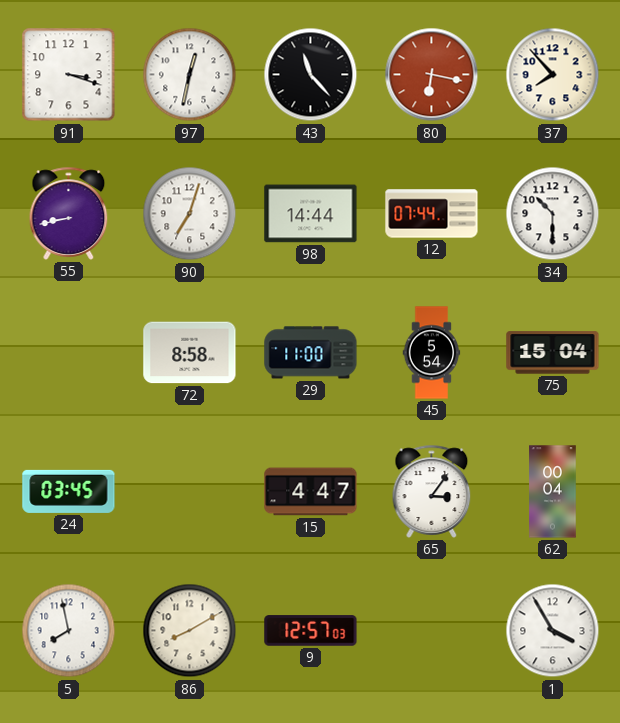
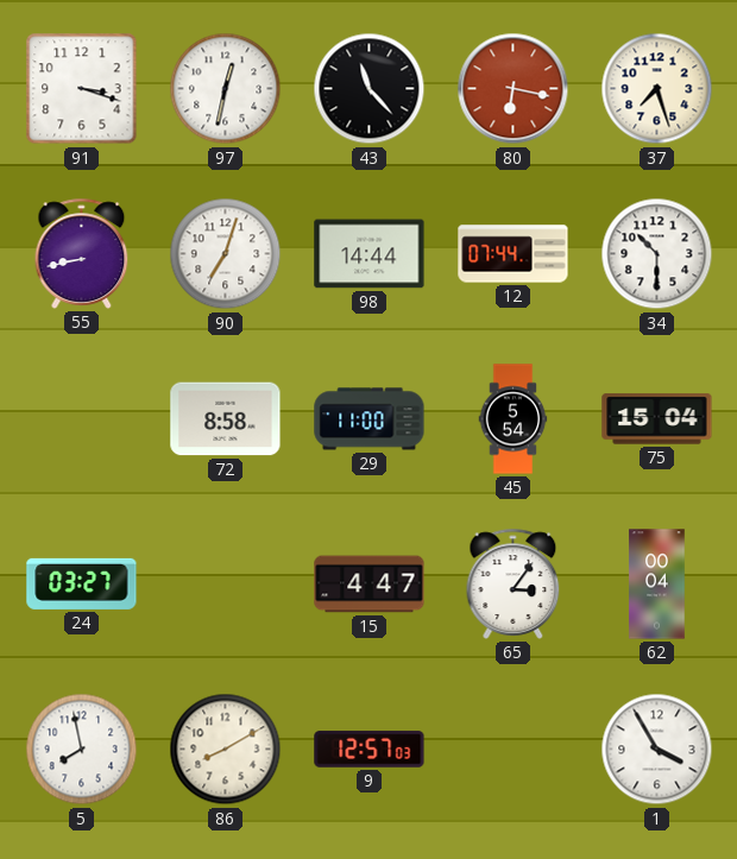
37: 7:53 -> 7:27
24: 03:45 -> 03:27
